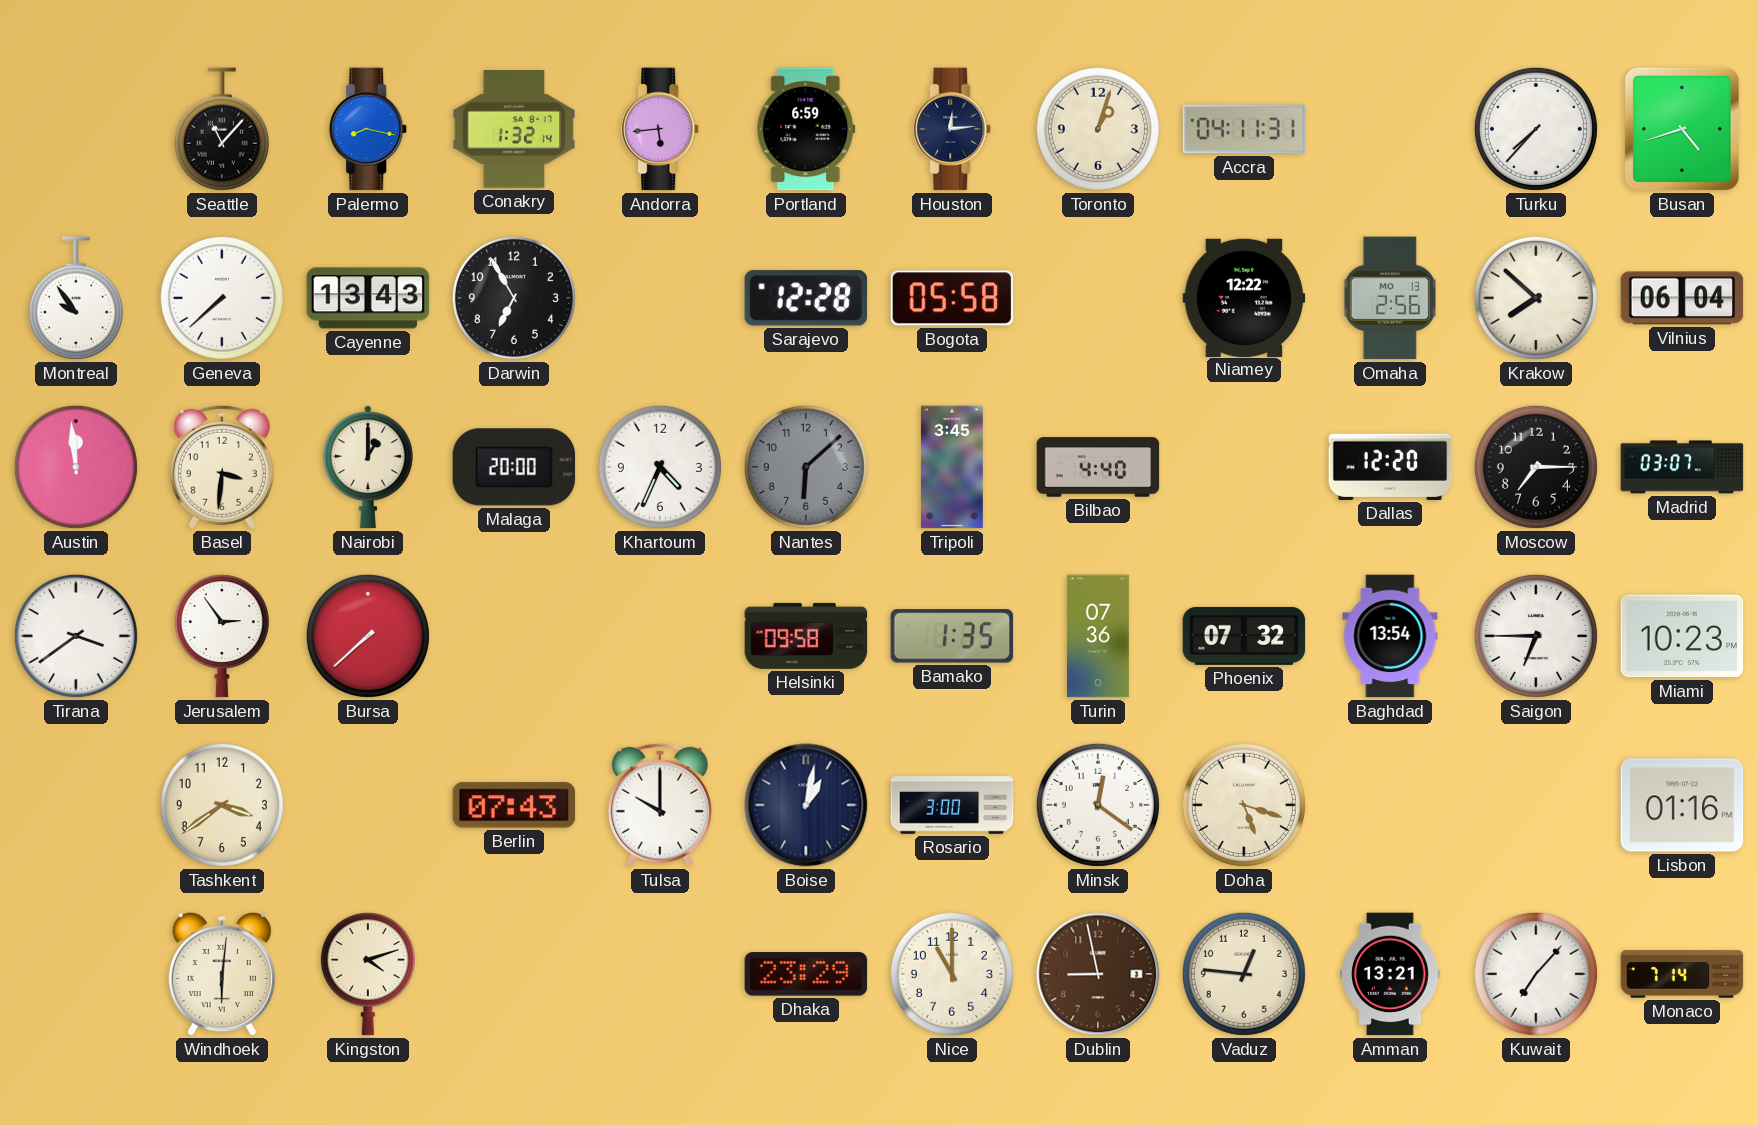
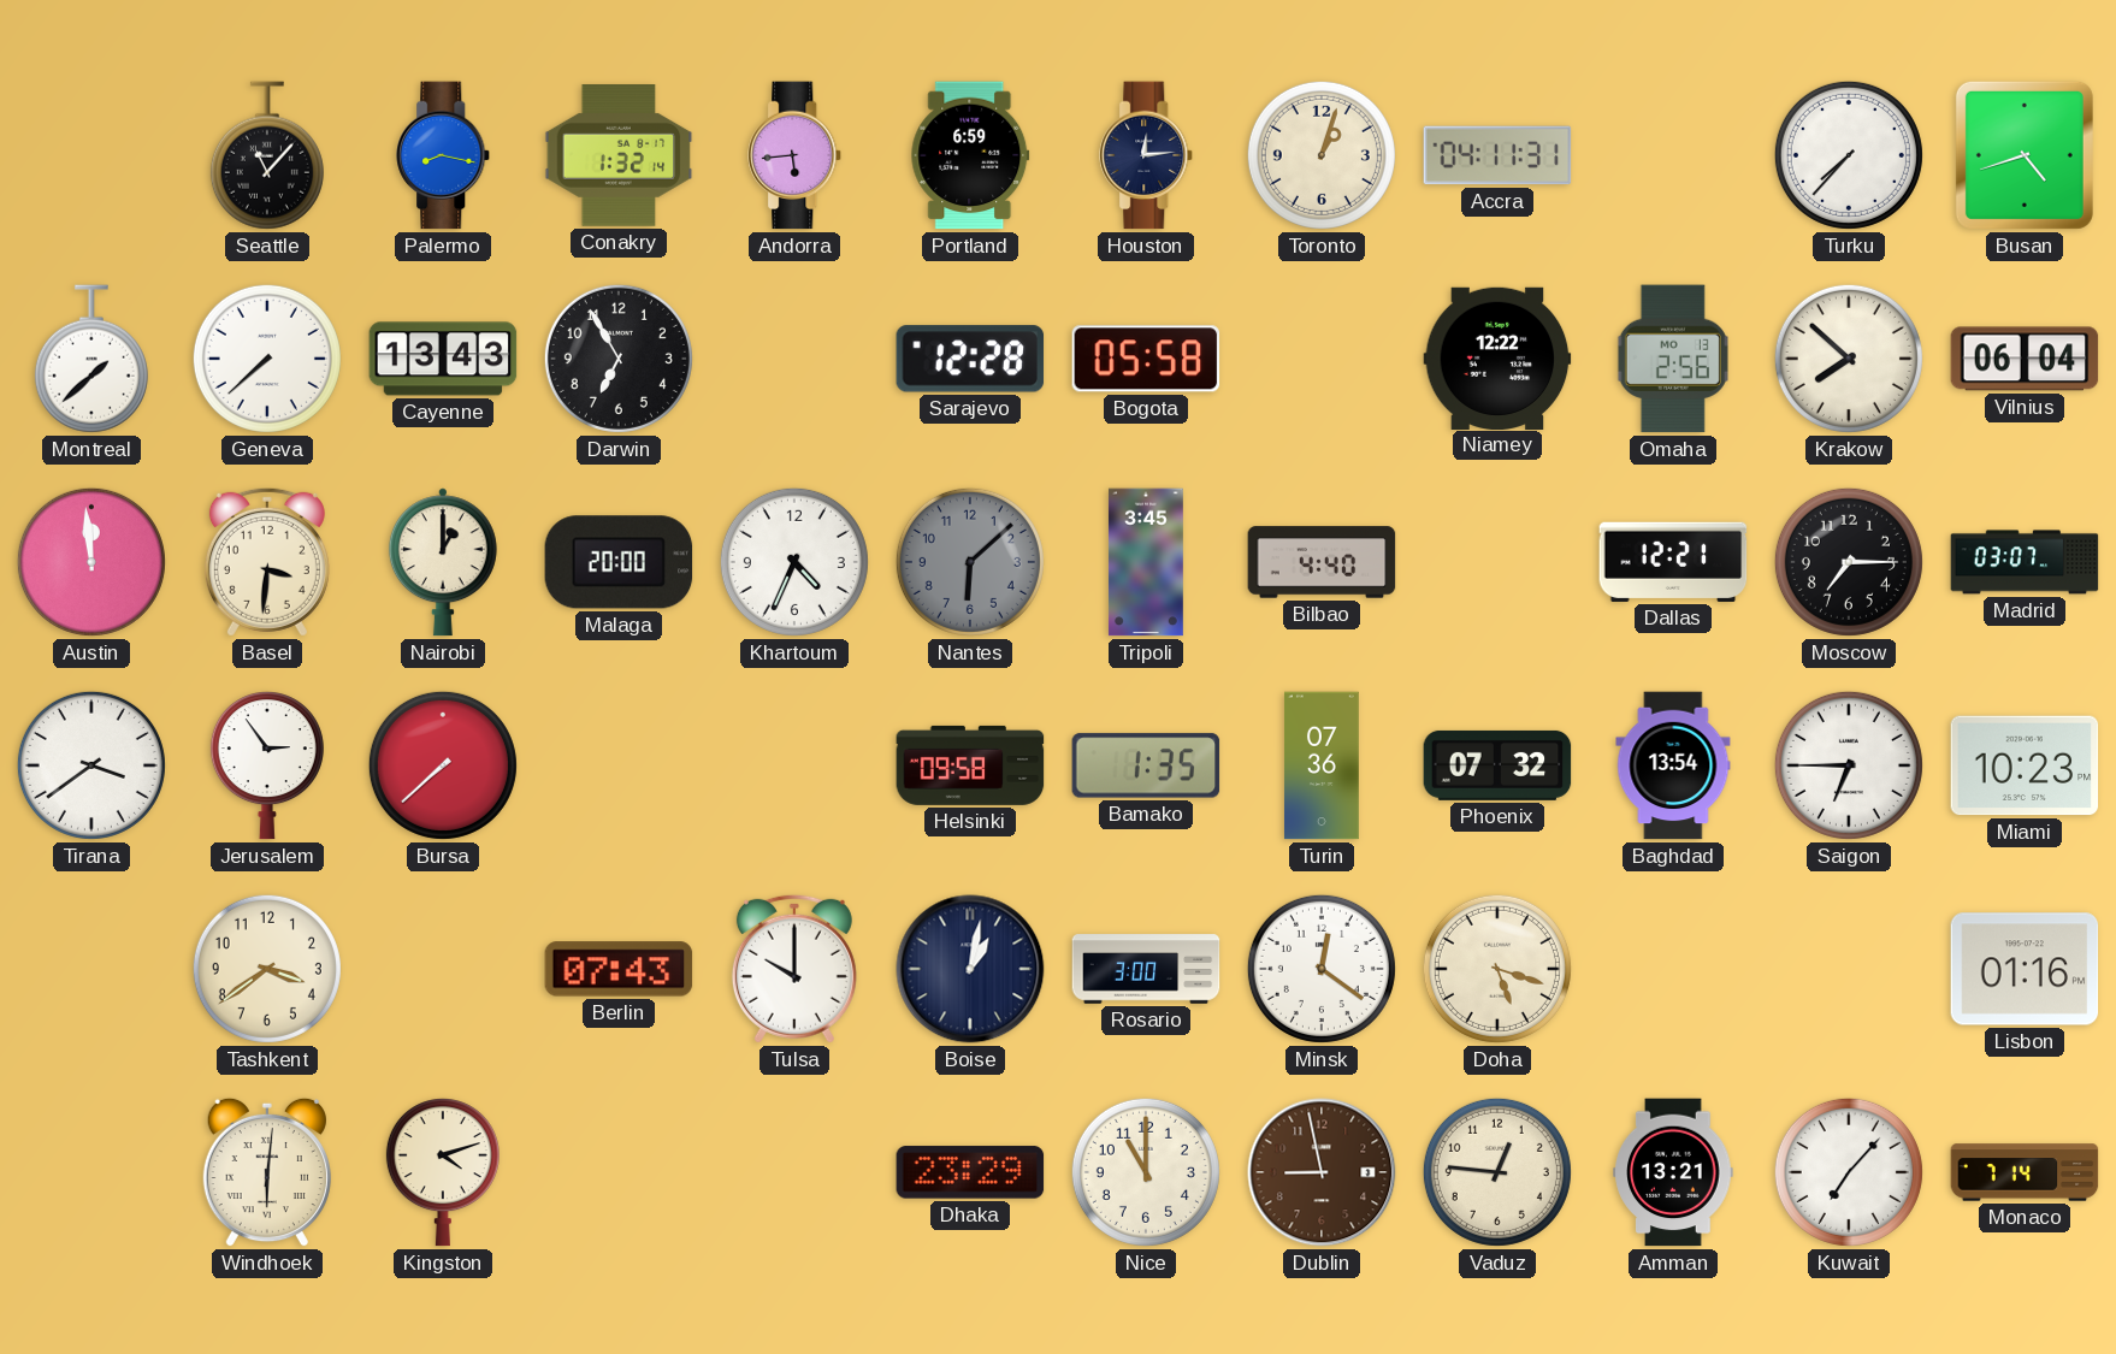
Montreal: 9:54 -> 1:38
Dallas: 12:20 -> 12:21
